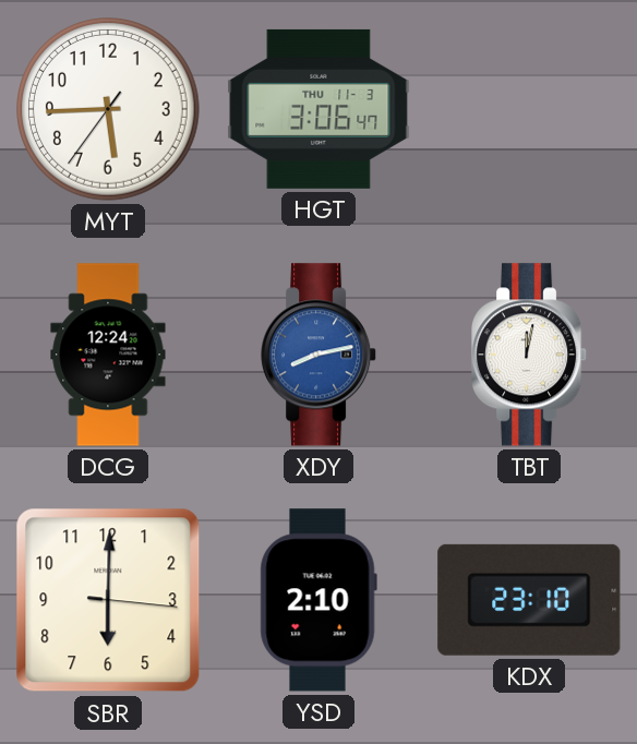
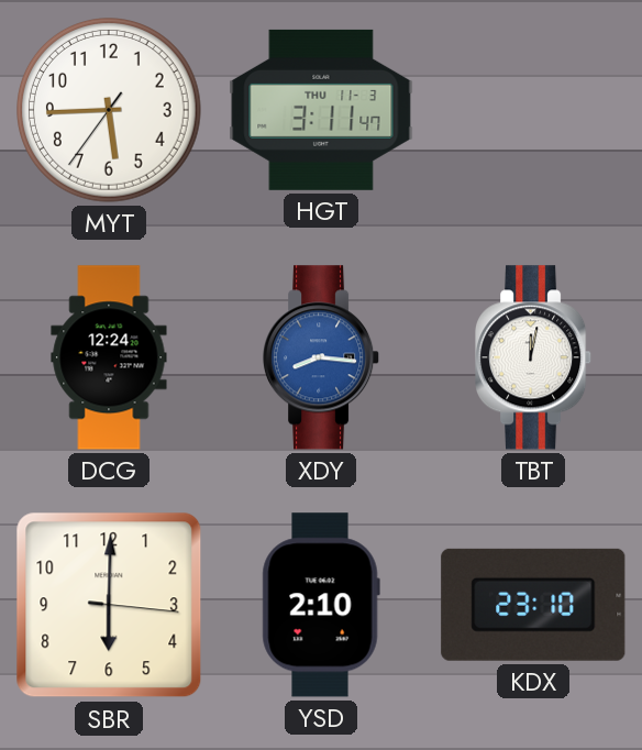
HGT: 3:06 -> 3:11
XDY: 8:13 -> 8:16
